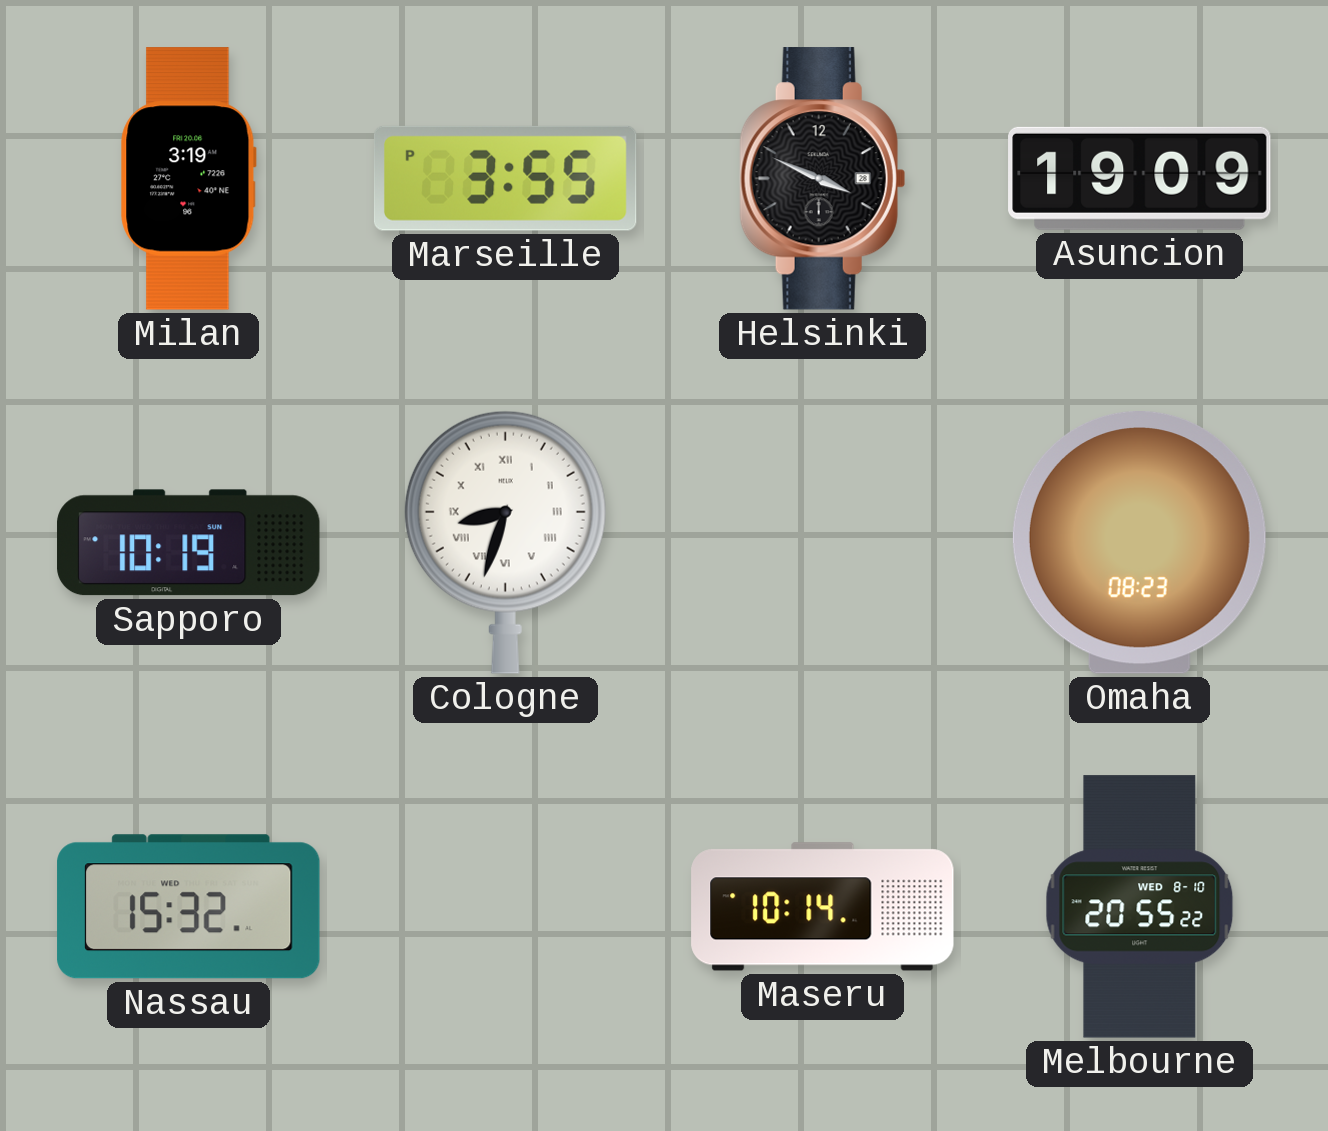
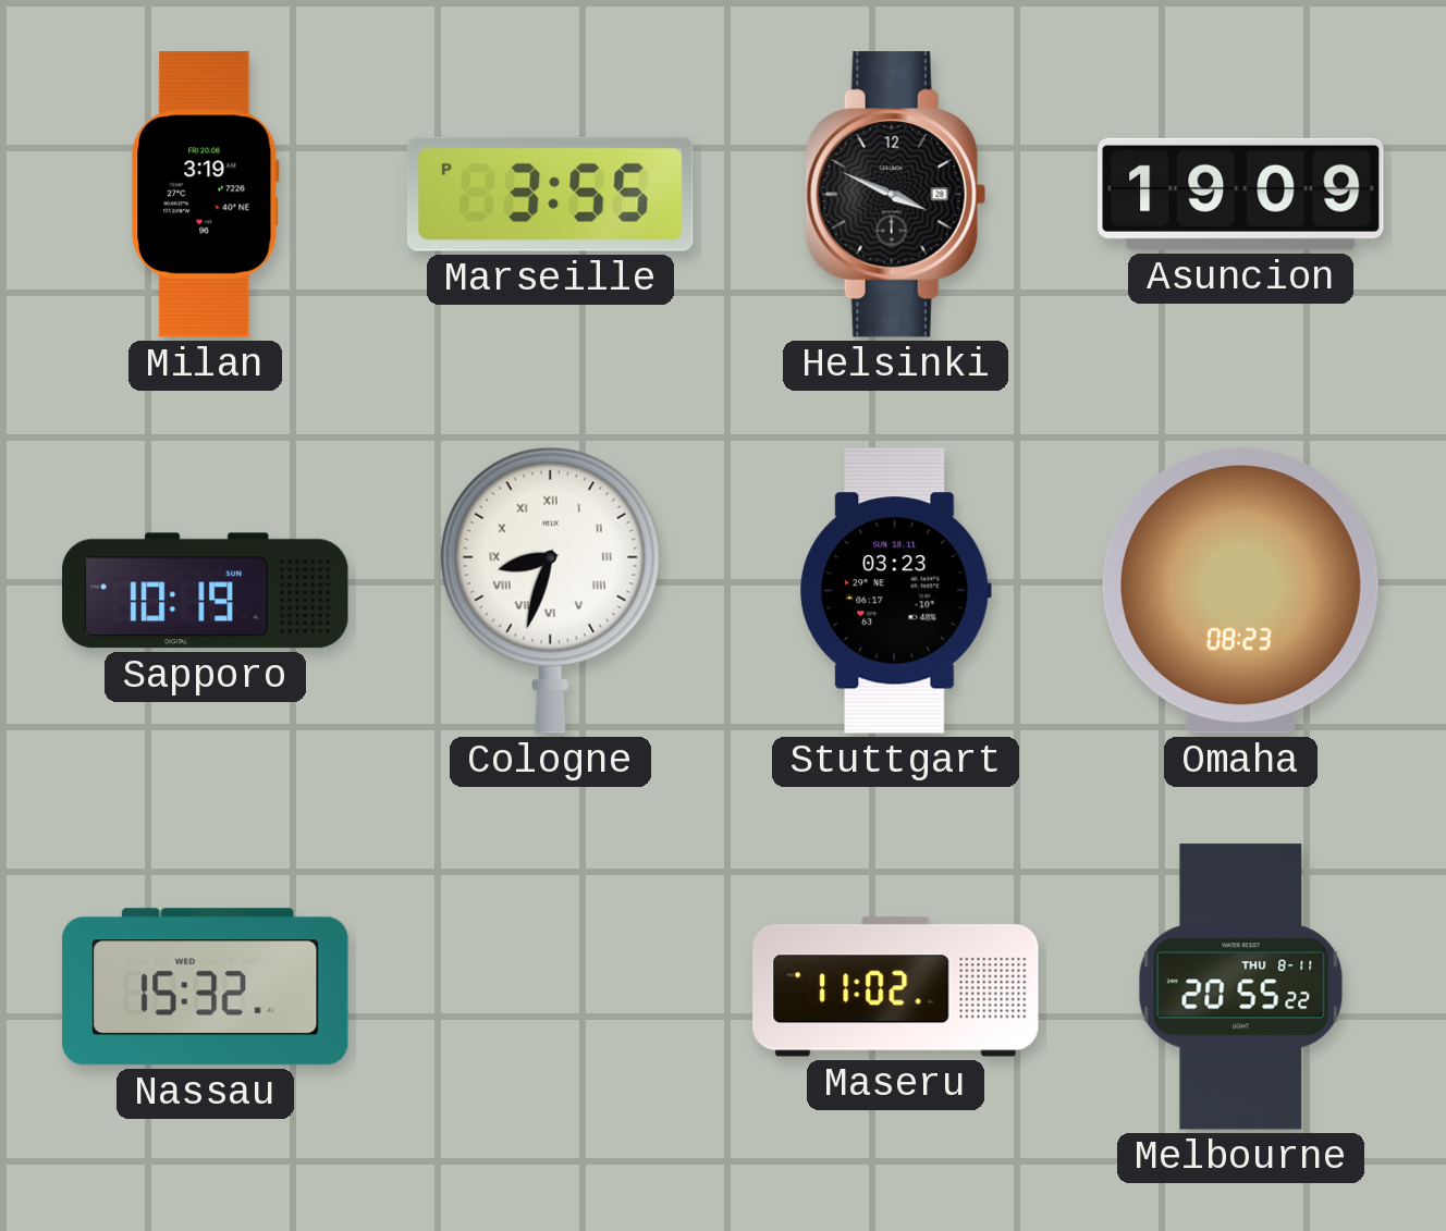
Stuttgart: none -> 03:23
Maseru: 10:14 -> 11:02
Melbourne date: WED 8-10 -> THU 8-11
